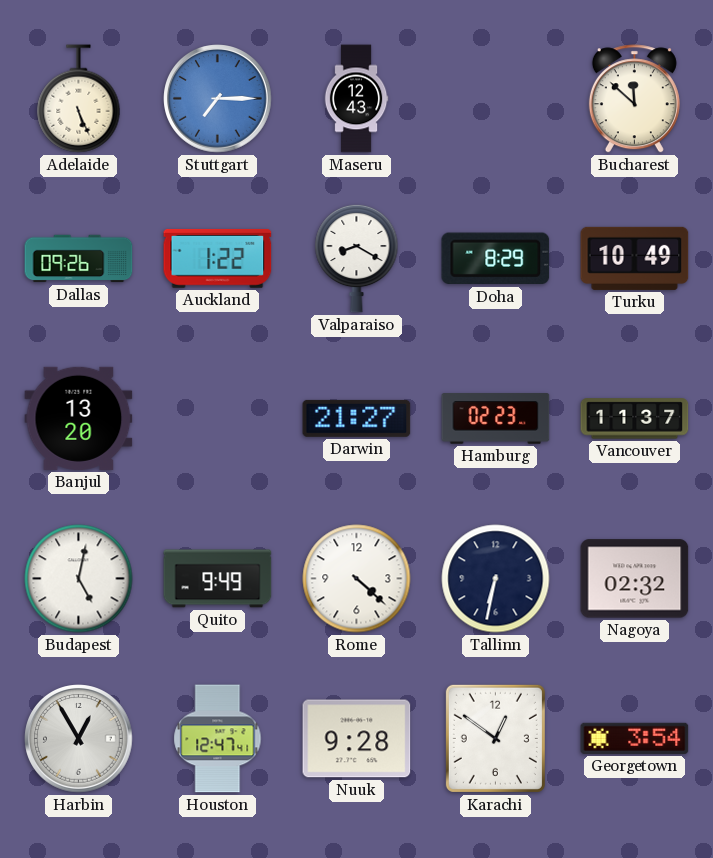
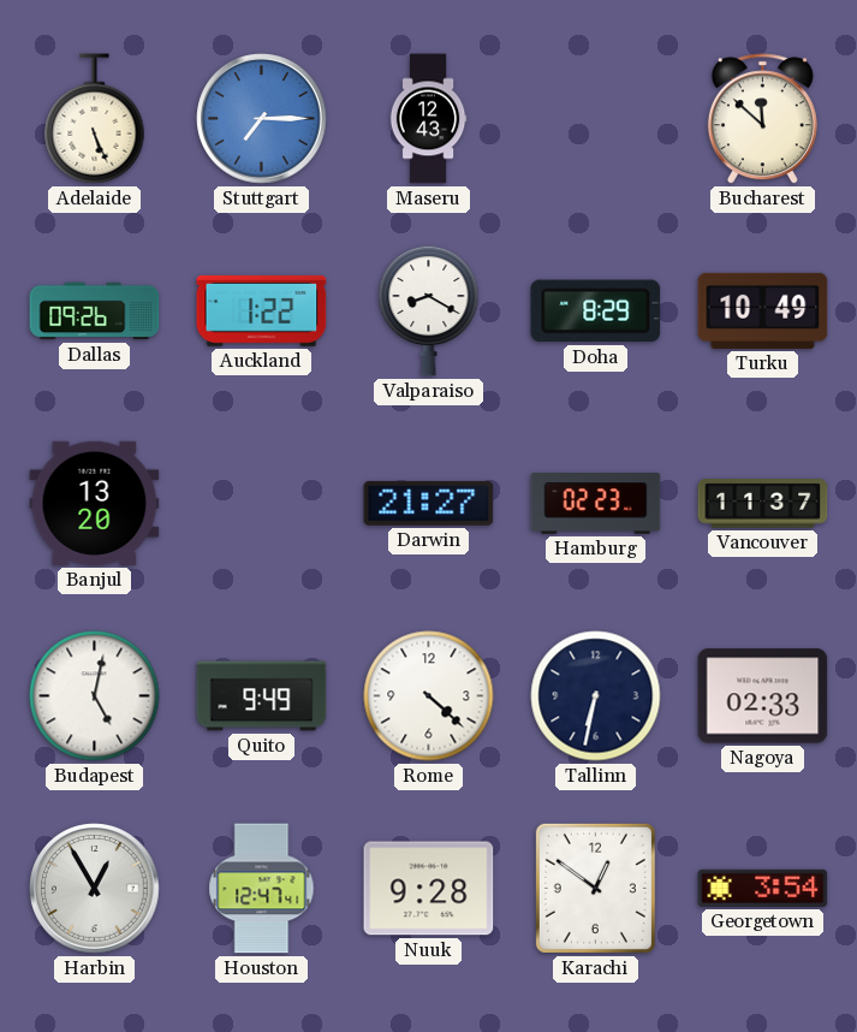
Nagoya: 02:32 -> 02:33
